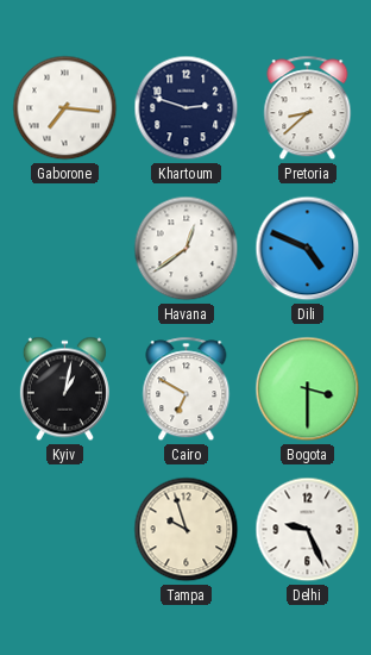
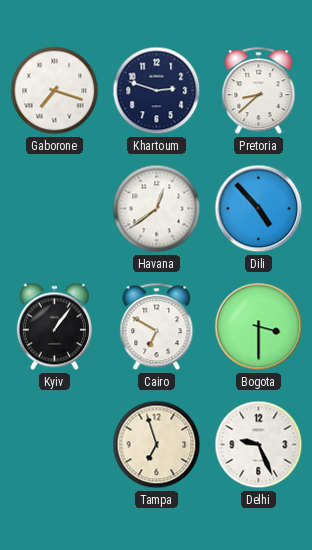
Gaborone: 7:16 -> 7:18
Dili: 4:49 -> 4:53
Kyiv: 1:02 -> 1:06
Tampa: 9:57 -> 6:57
